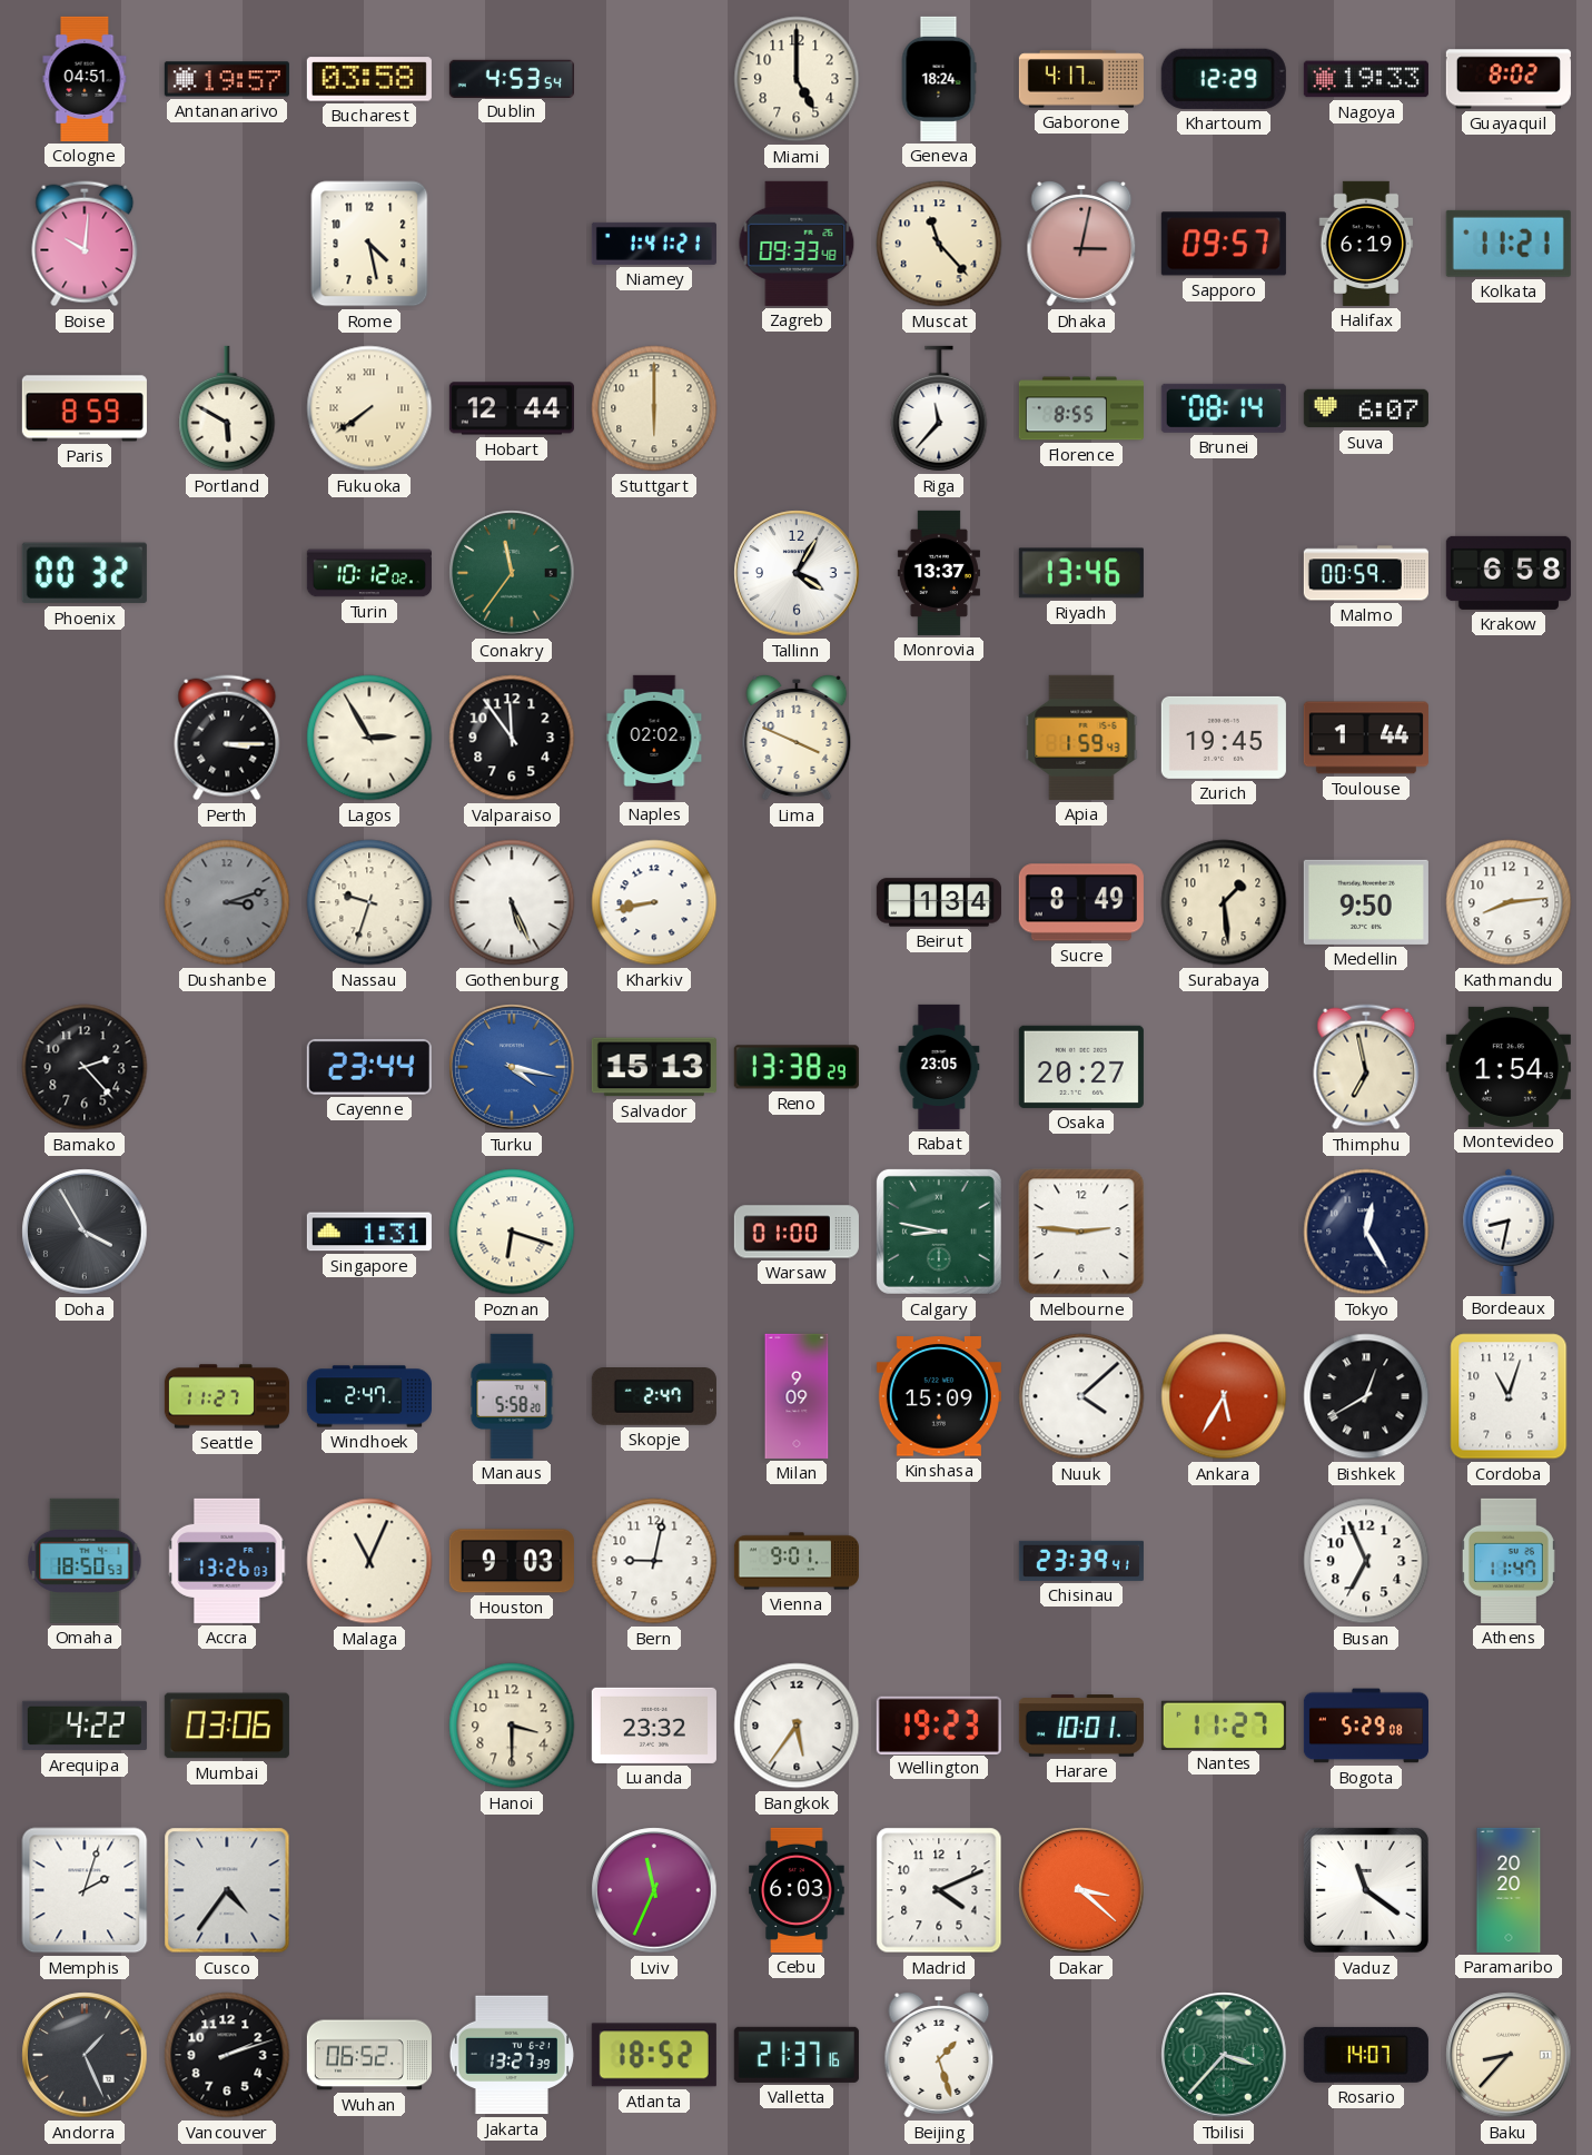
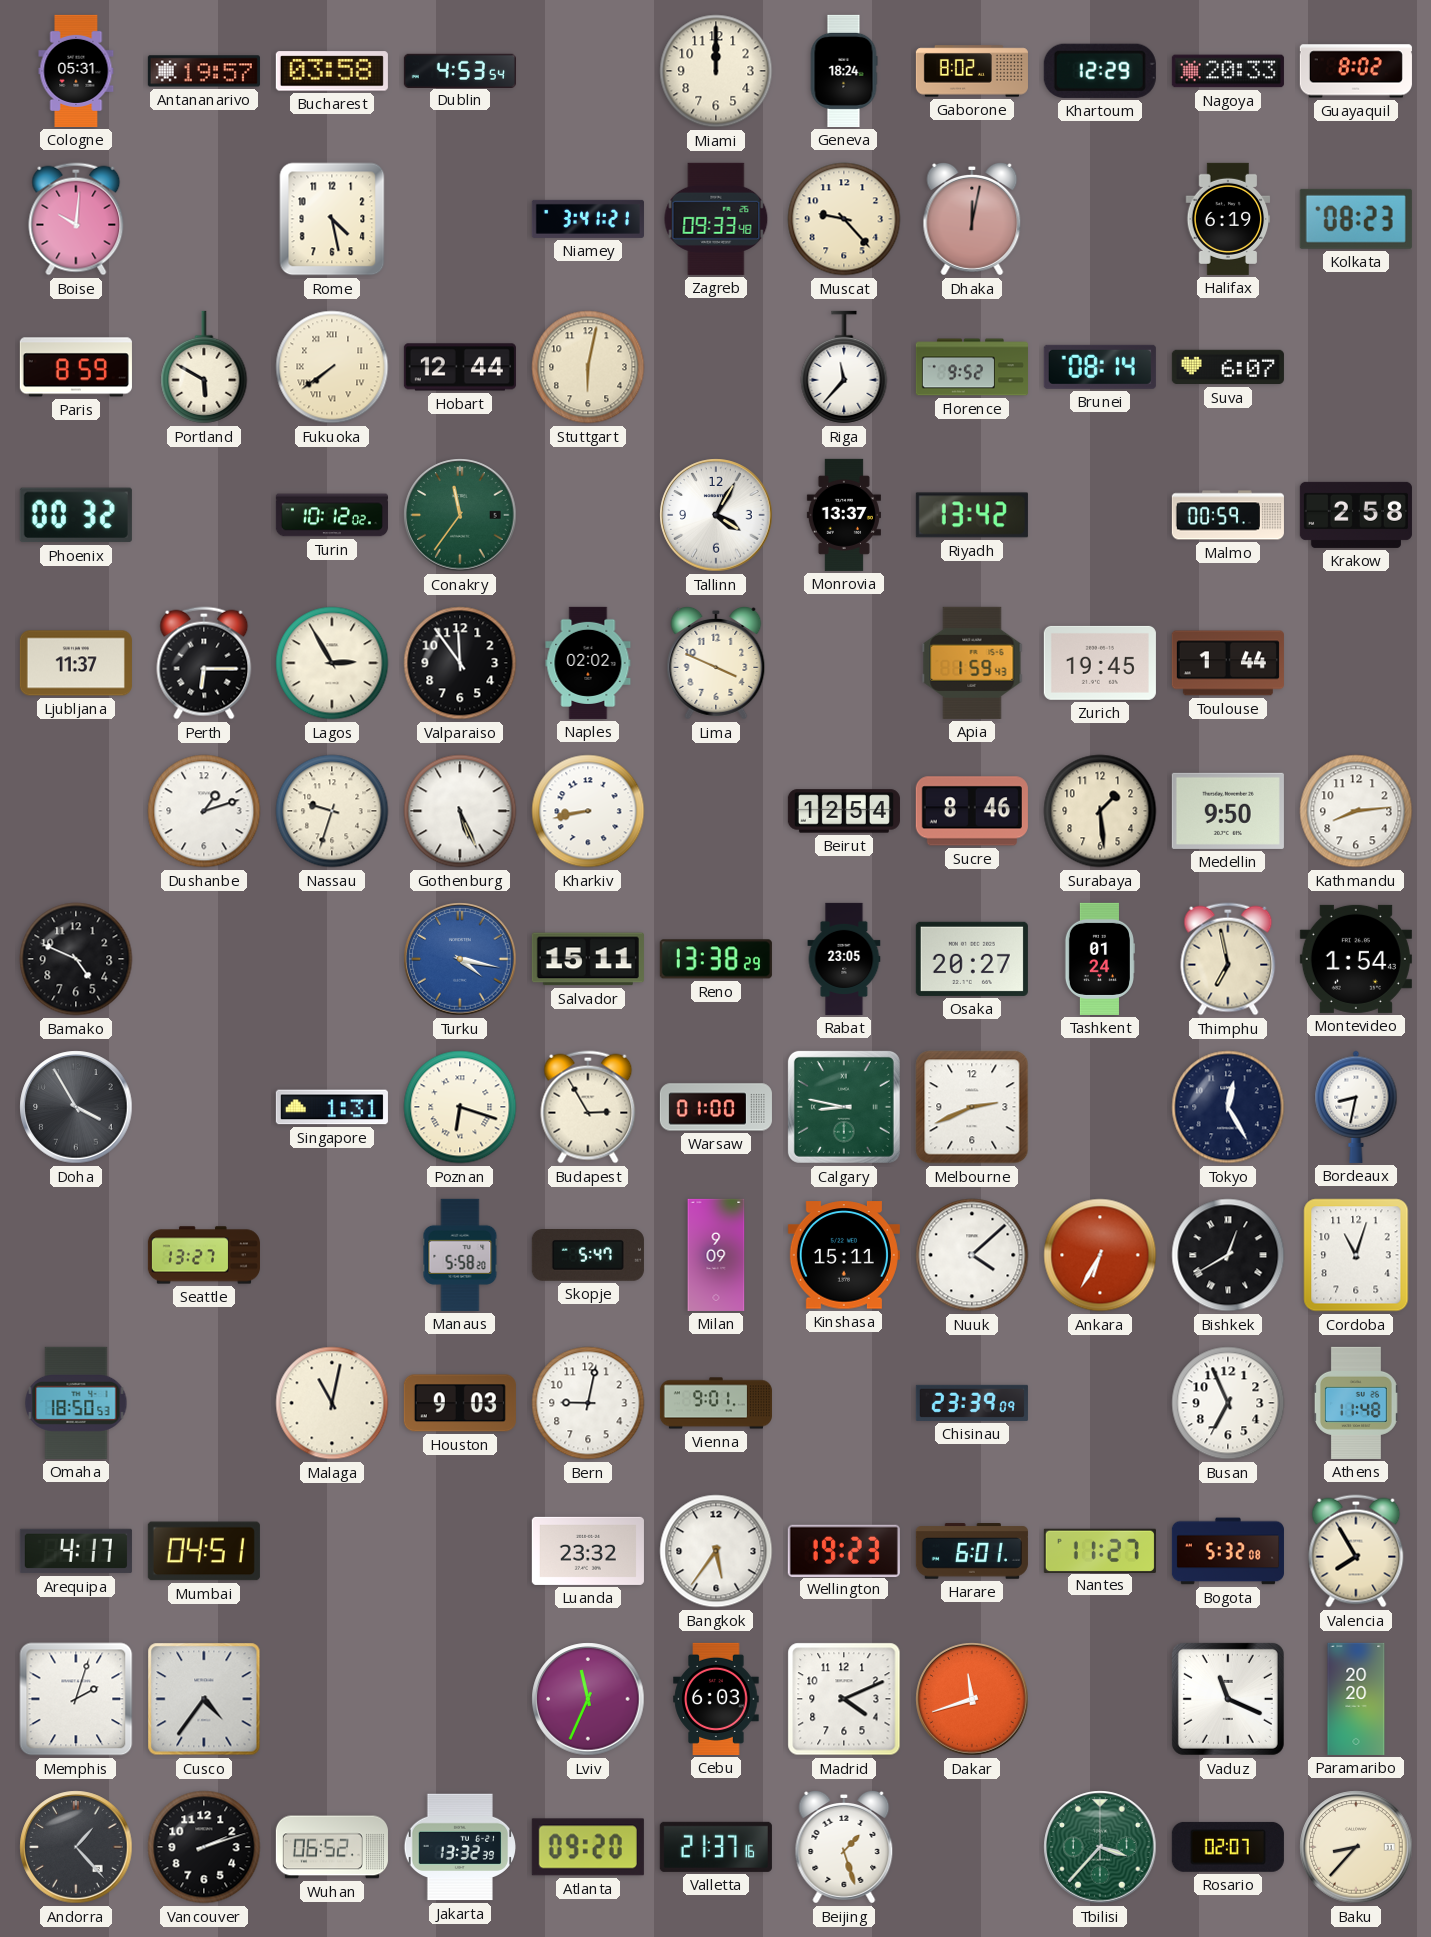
Cologne: 04:51 -> 05:31
Miami: 5:00 -> 12:00
Gaborone: 4:17 -> 8:02
Nagoya: 19:33 -> 20:33
Niamey: 1:41 -> 3:41
Muscat: 11:23 -> 9:23
Dhaka: 3:02 -> 12:02
Sapporo: 09:57 -> none
Kolkata: 11:21 -> 08:23
Stuttgart: 6:00 -> 6:02
Florence: 8:55 -> 9:52
Riyadh: 13:46 -> 13:42
Krakow: 6:58 -> 2:58
Ljubljana: none -> 11:37
Perth: 3:15 -> 6:15
Dushanbe: 3:12 -> 1:12
Dushanbe dial: grey -> white
Beirut: 1:34 -> 12:54
Sucre: 8:49 -> 8:46
Bamako: 2:23 -> 4:49
Cayenne: 23:44 -> none
Salvador: 15:13 -> 15:11
Tashkent: none -> 01:24
Budapest: none -> 2:55
Melbourne: 2:46 -> 2:41
Seattle: 11:27 -> 13:27
Windhoek: 2:47 -> none
Skopje: 2:47 -> 5:47
Kinshasa: 15:09 -> 15:11
Ankara: 5:35 -> 6:35
Accra: 13:26 -> none
Malaga: 11:04 -> 11:02
Chisinau: 23:39:41 -> 23:39:09
Athens: 11:47 -> 11:48
Arequipa: 4:22 -> 4:17
Mumbai: 03:06 -> 04:51
Hanoi: 3:30 -> none
Harare: 10:01 -> 6:01
Bogota: 5:29 -> 5:32
Valencia: none -> 7:55
Dakar: 3:22 -> 11:42
Vaduz: 11:21 -> 11:19
Andorra: 1:26 -> 1:23
Jakarta: 13:27 -> 13:32
Atlanta: 18:52 -> 09:20
Rosario: 14:07 -> 02:07
